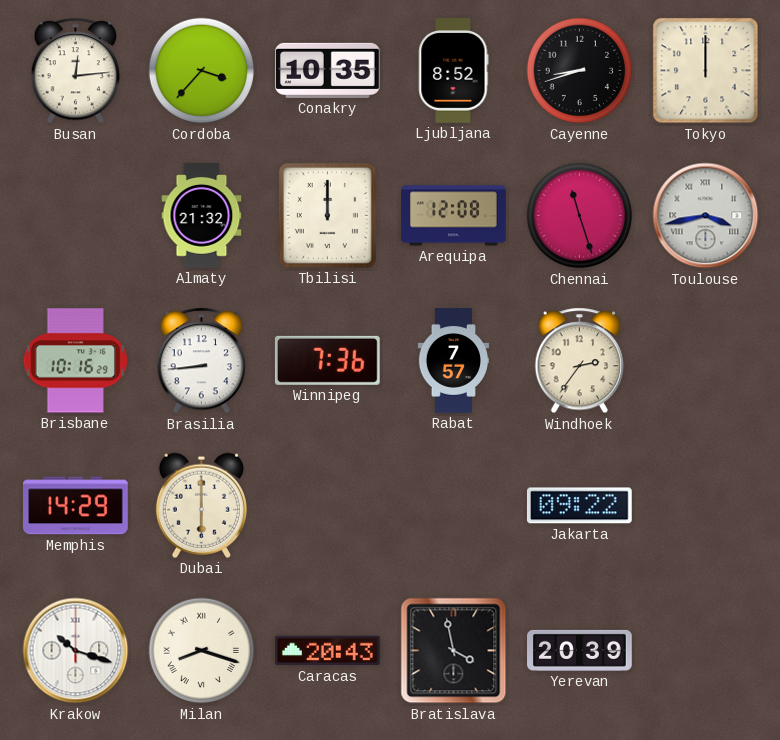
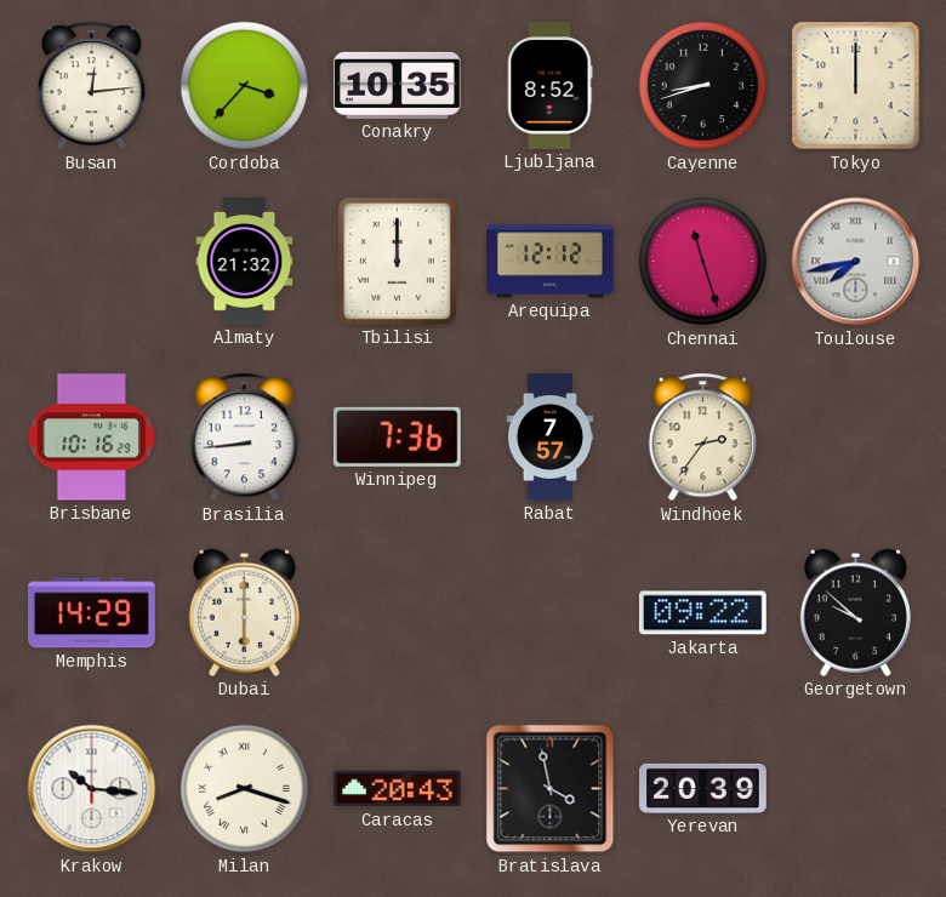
Arequipa: 12:08 -> 12:12
Toulouse: 3:43 -> 7:43
Georgetown: none -> 9:52
Krakow: 10:18 -> 10:16
